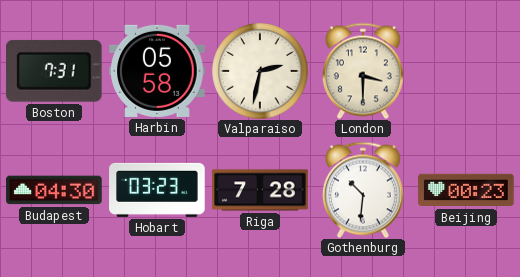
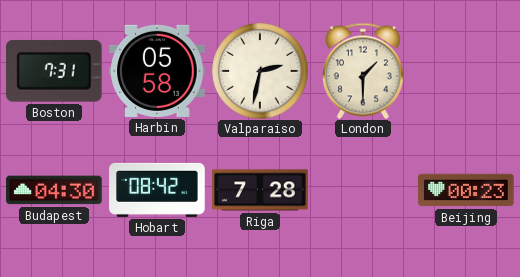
London: 3:30 -> 1:30
Hobart: 03:23 -> 08:42
Gothenburg: 10:31 -> none
